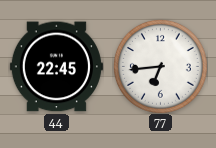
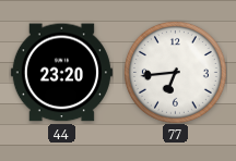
44: 22:45 -> 23:20
